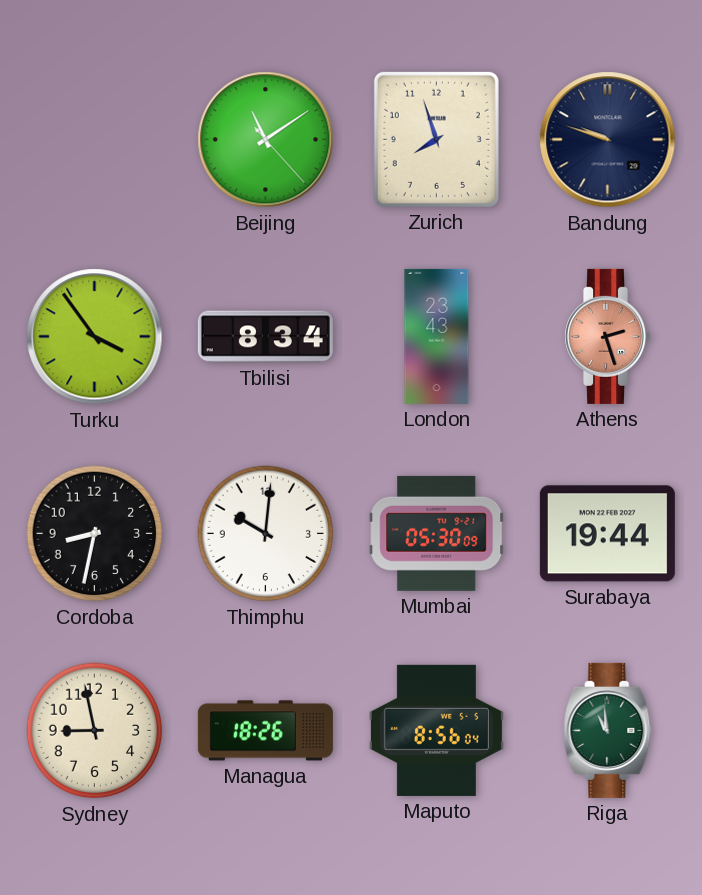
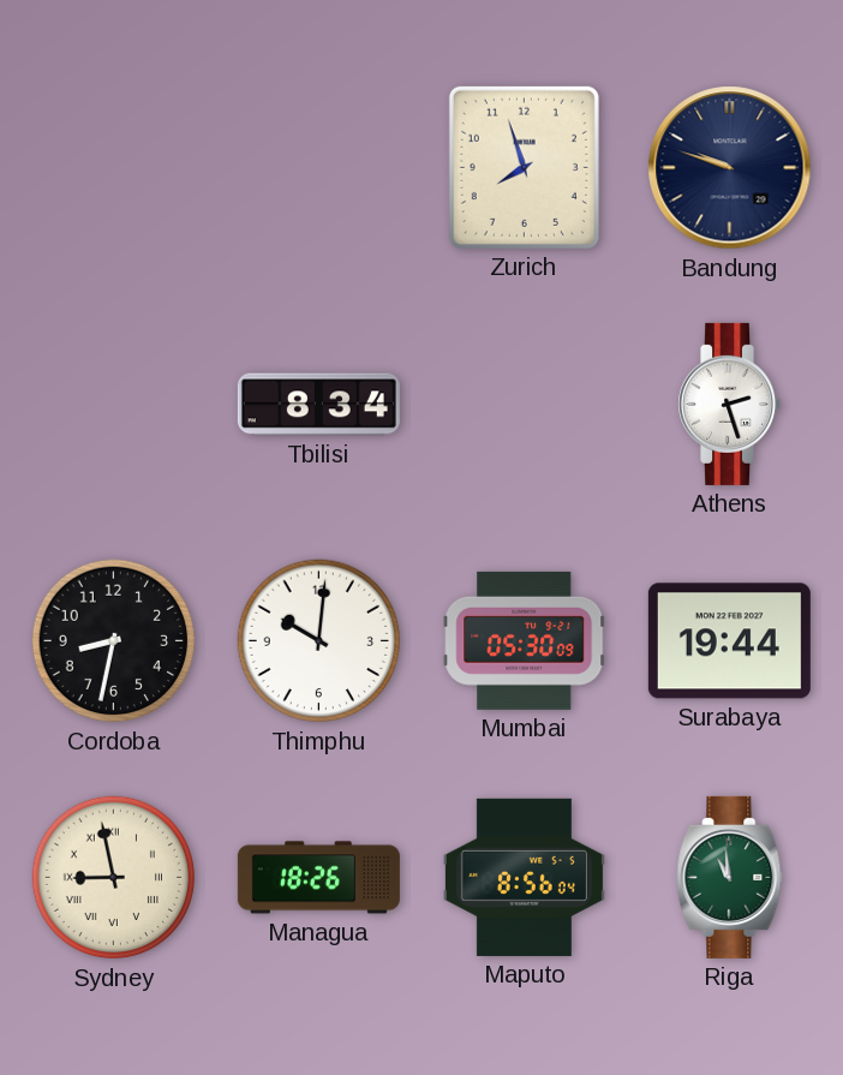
Beijing: 11:09 -> none
Turku: 3:54 -> none
London: 23:43 -> none
Athens dial: salmon -> white
Sydney numerals: Arabic -> Roman
